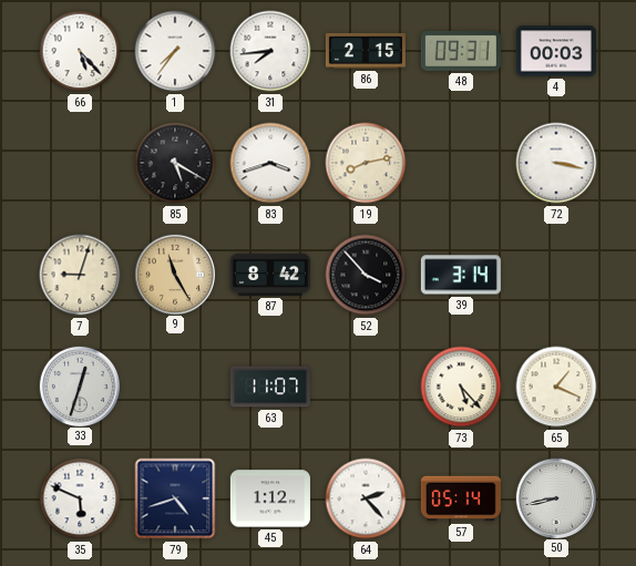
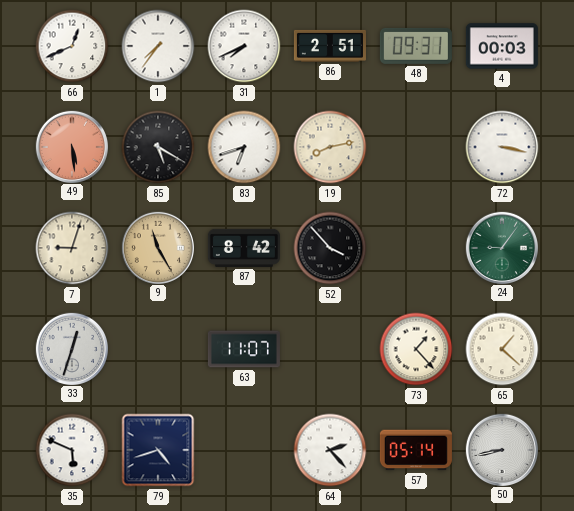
66: 5:23 -> 12:41
31: 7:44 -> 7:41
86: 2:15 -> 2:51
49: none -> 5:29
83: 3:42 -> 6:42
39: 3:14 -> none
24: none -> 9:06
73: 5:23 -> 1:23
65: 1:19 -> 1:22
45: 1:12 -> none
